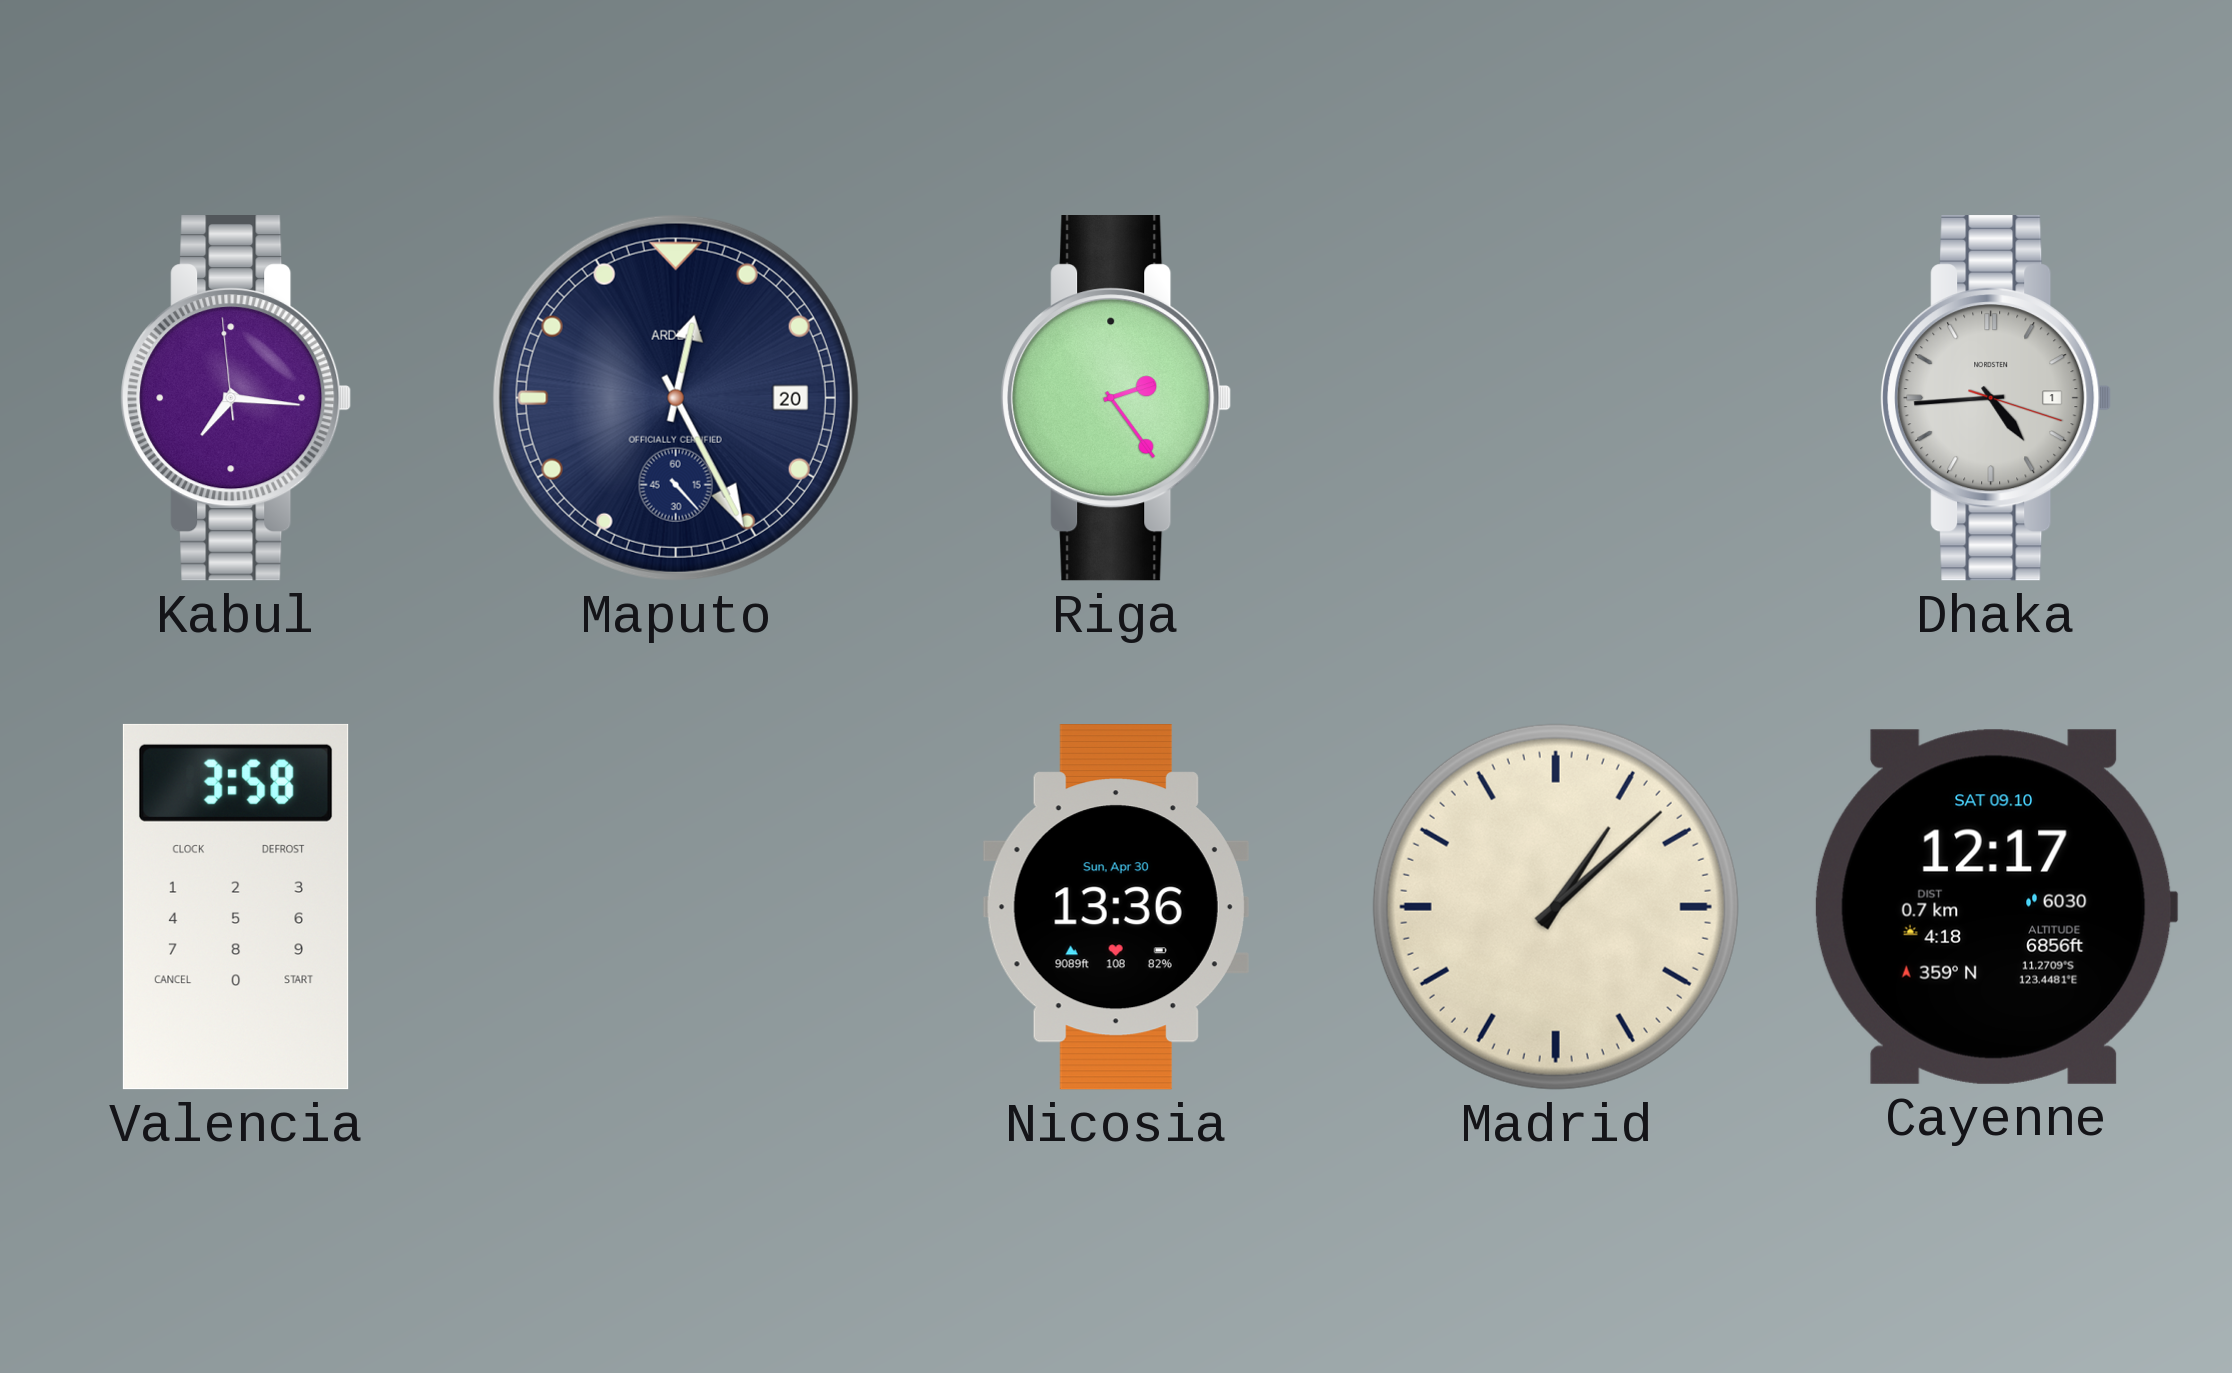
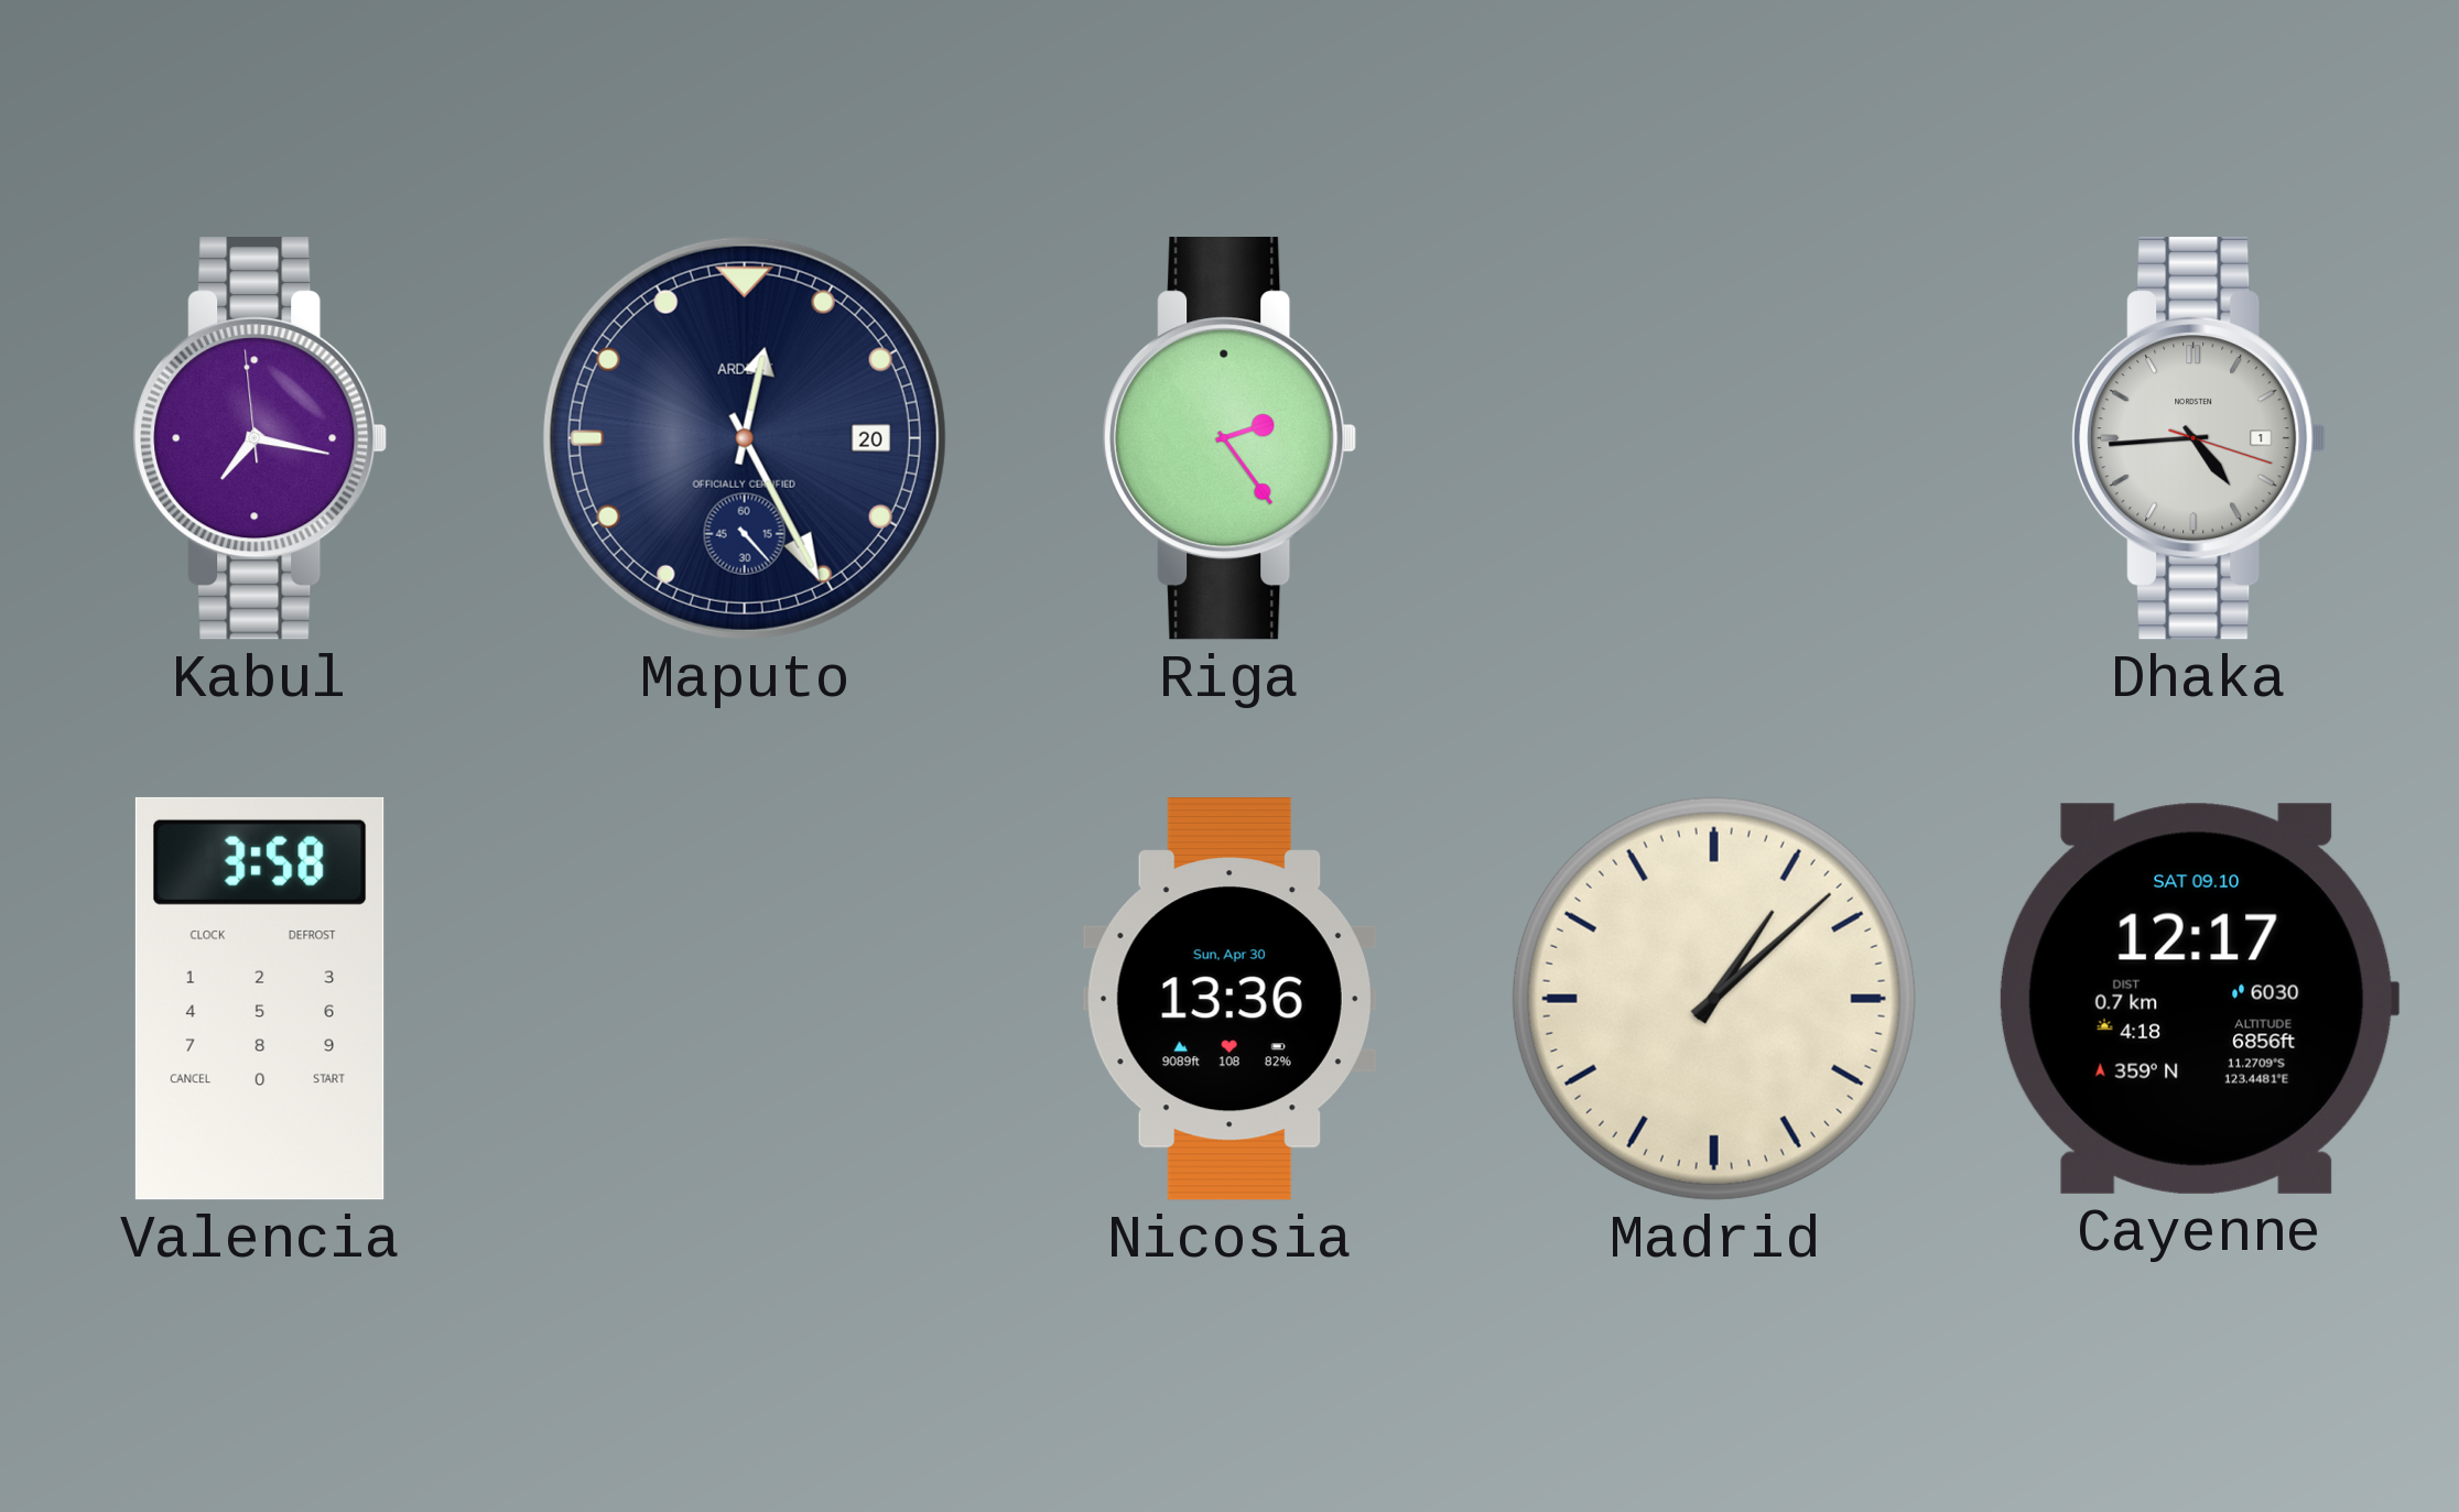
Kabul: 7:15 -> 7:16
